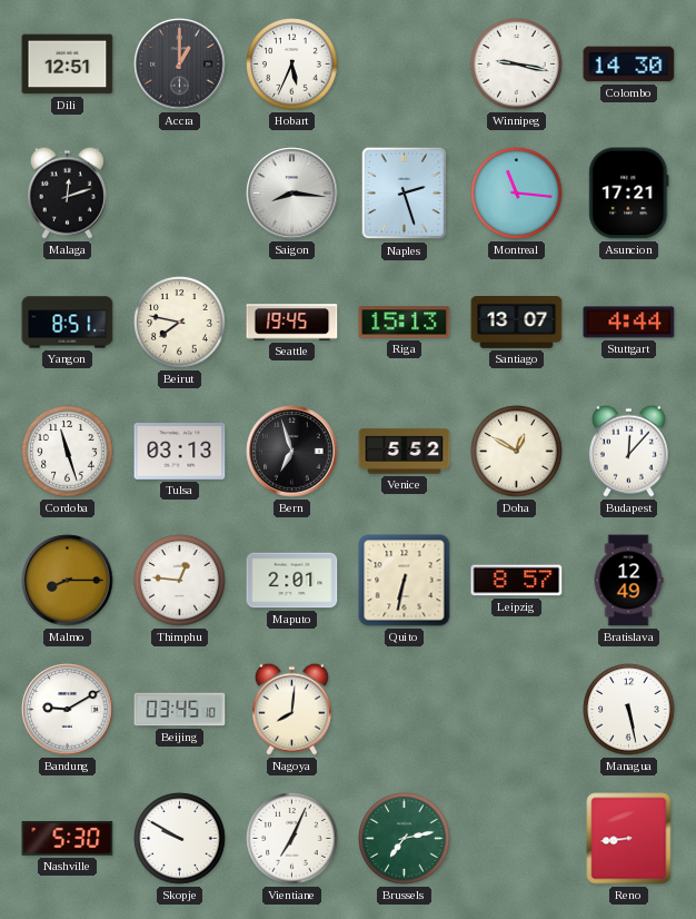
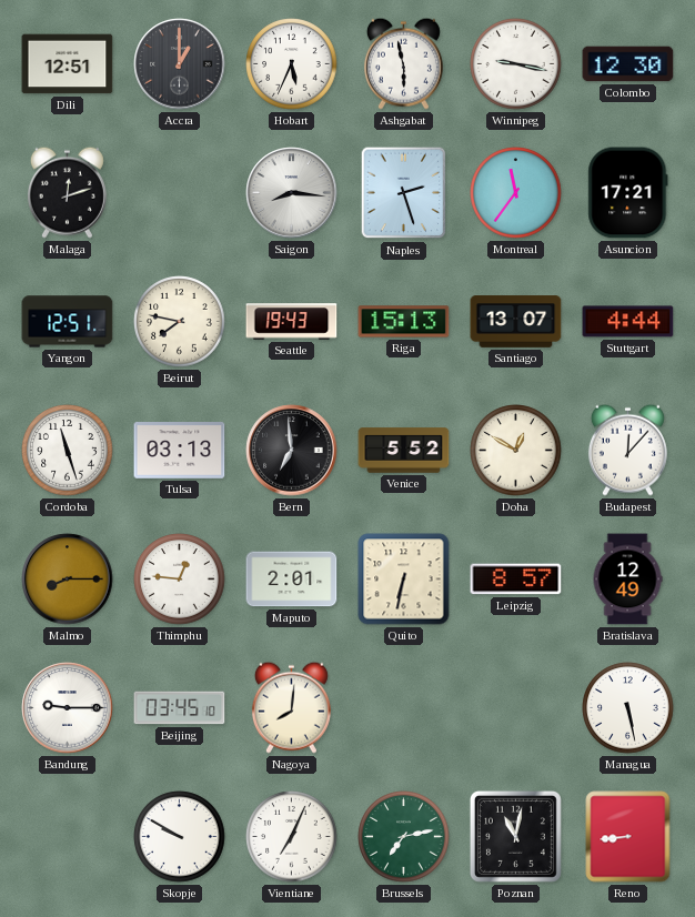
Ashgabat: none -> 5:58
Colombo: 14:30 -> 12:30
Montreal: 11:16 -> 11:36
Yangon: 8:51 -> 12:51
Seattle: 19:45 -> 19:43
Bern: 6:57 -> 6:59
Bandung: 9:10 -> 9:15
Nashville: 5:30 -> none
Poznan: none -> 11:02
